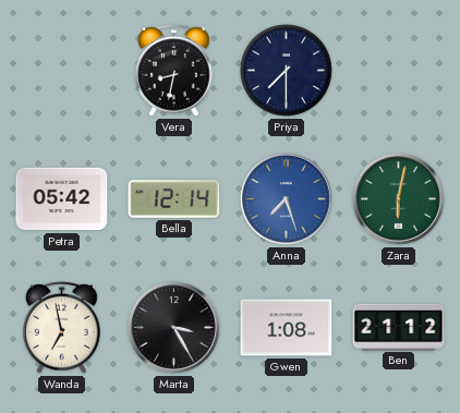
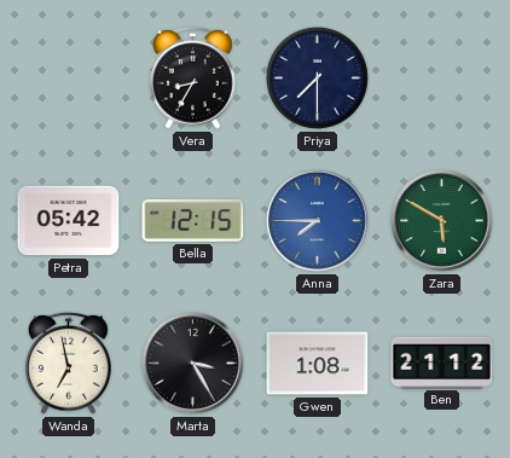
Vera: 8:32 -> 8:35
Bella: 12:14 -> 12:15
Anna: 7:27 -> 7:45
Zara: 6:02 -> 5:50
